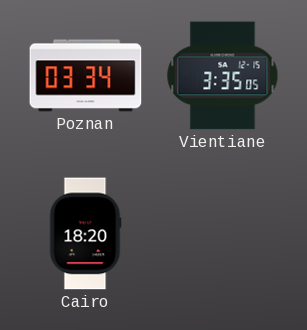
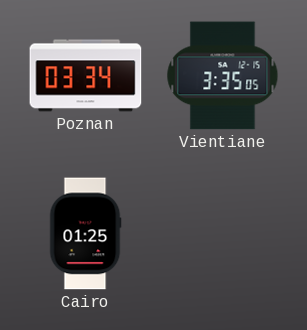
Cairo: 18:20 -> 01:25
